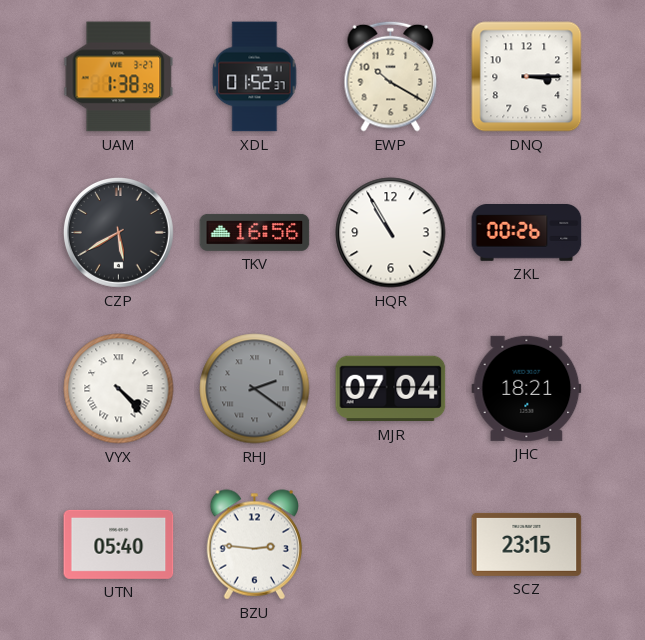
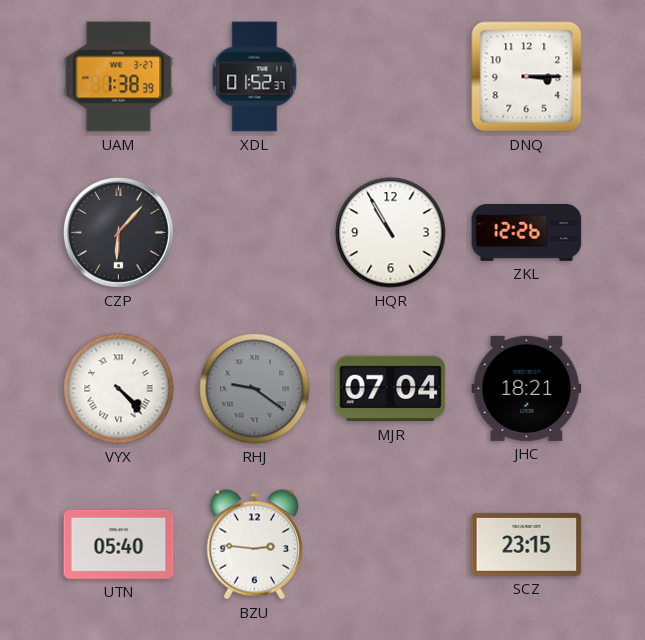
EWP: 10:20 -> none
CZP: 5:40 -> 6:07
TKV: 16:56 -> none
ZKL: 00:26 -> 12:26
RHJ: 2:21 -> 9:21
